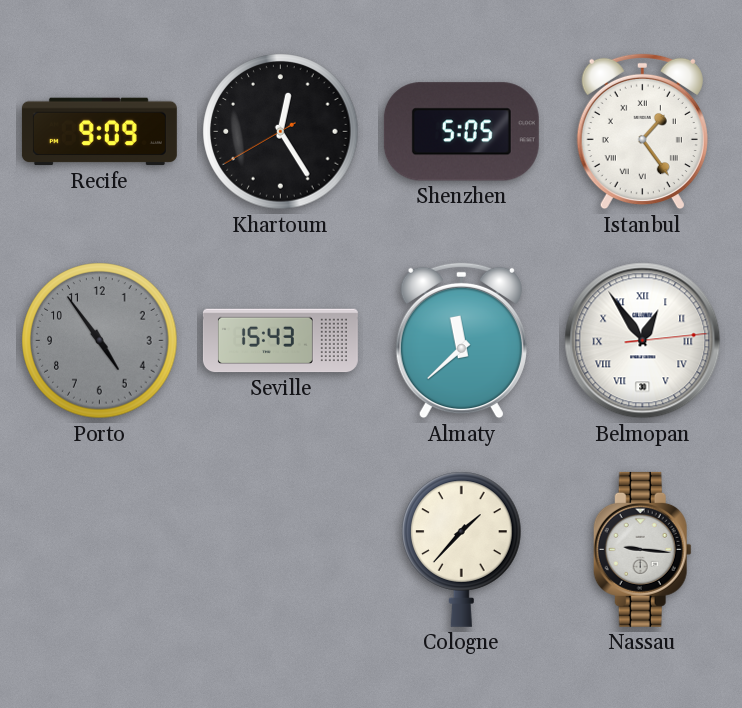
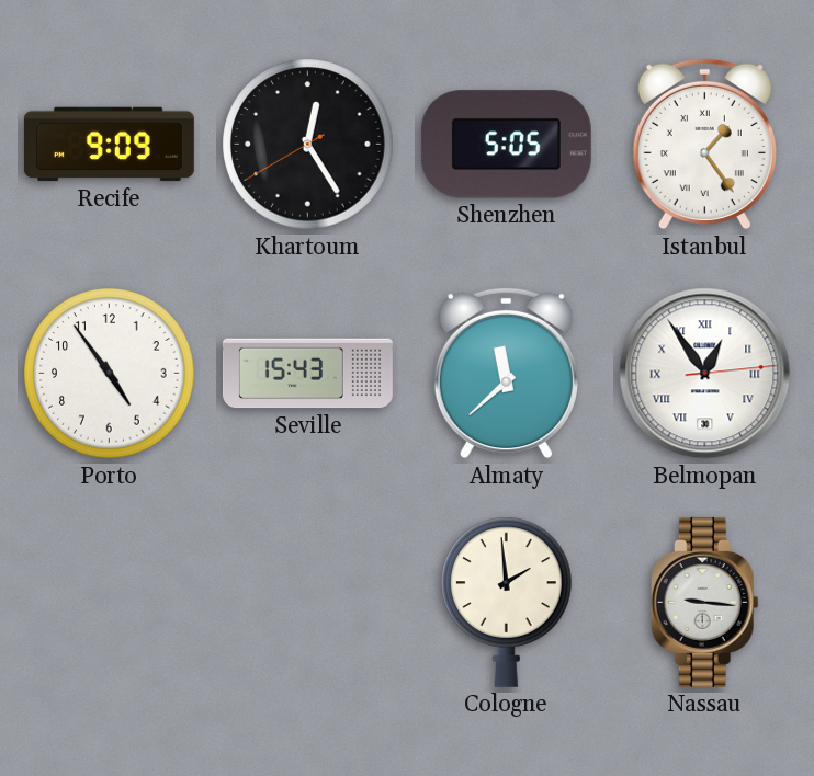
Porto dial: grey -> white
Cologne: 1:37 -> 1:59
